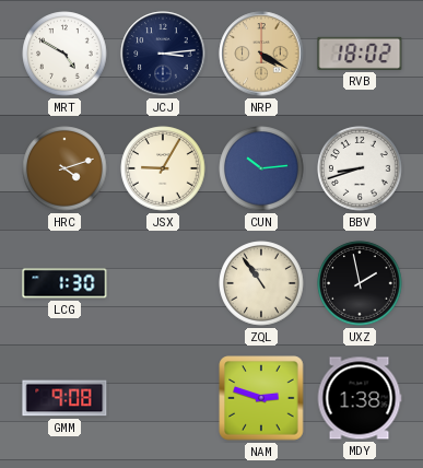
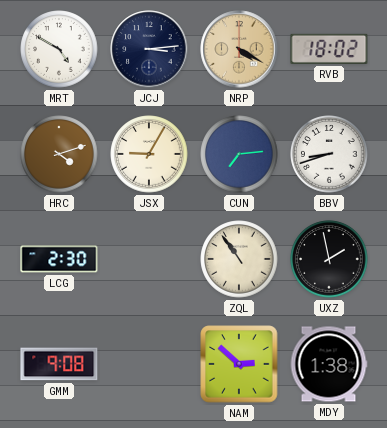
CUN: 10:14 -> 7:14
LCG: 1:30 -> 2:30
NAM: 2:48 -> 2:52
